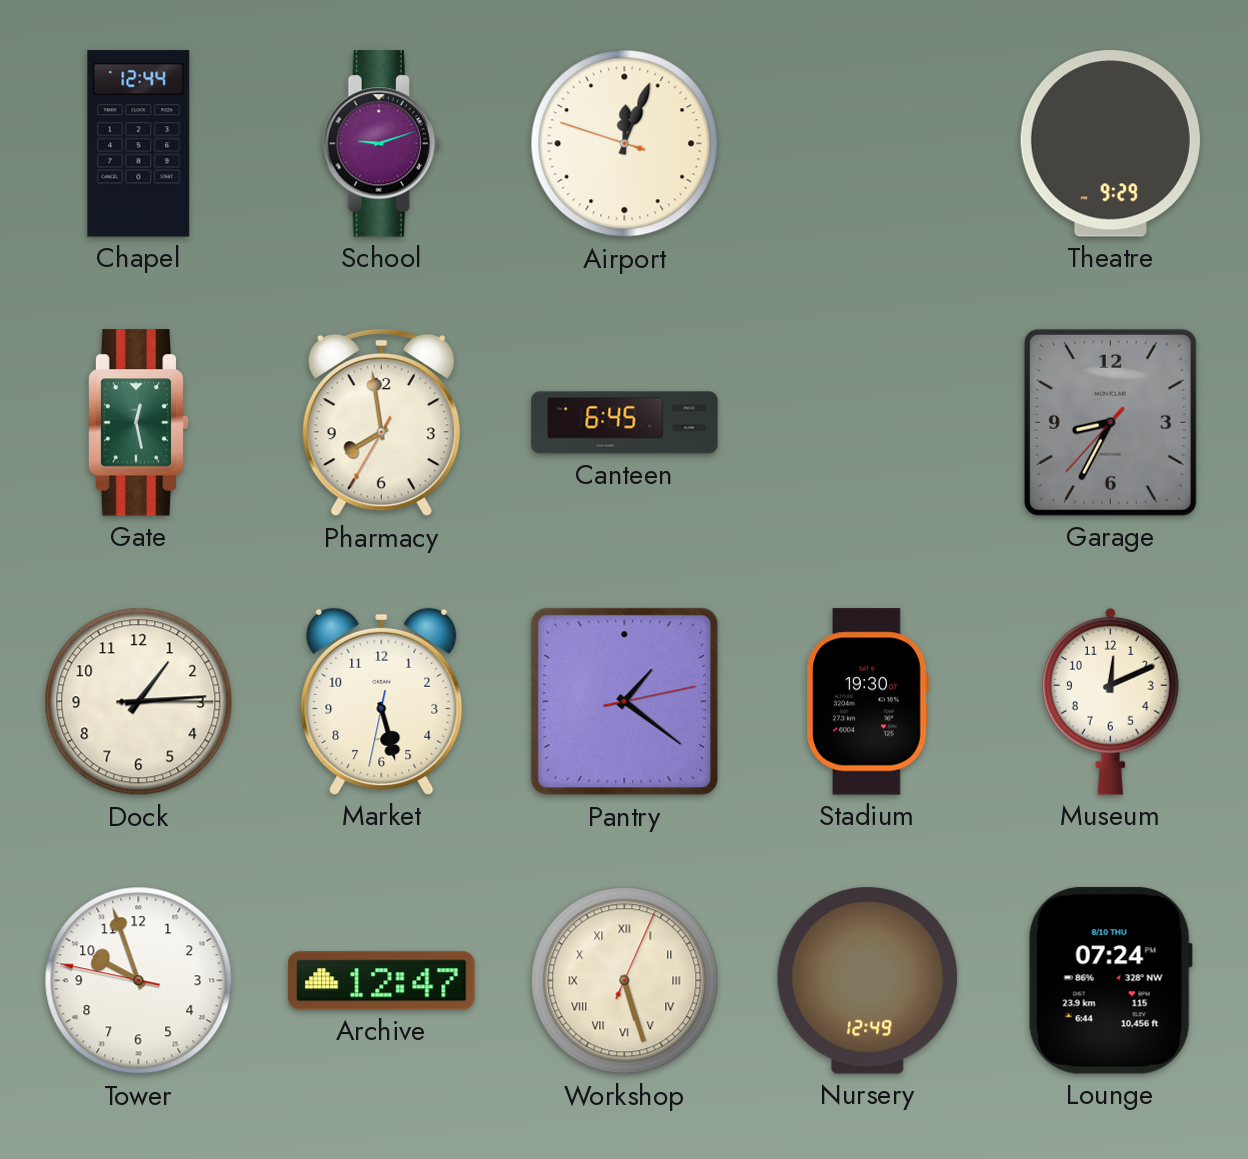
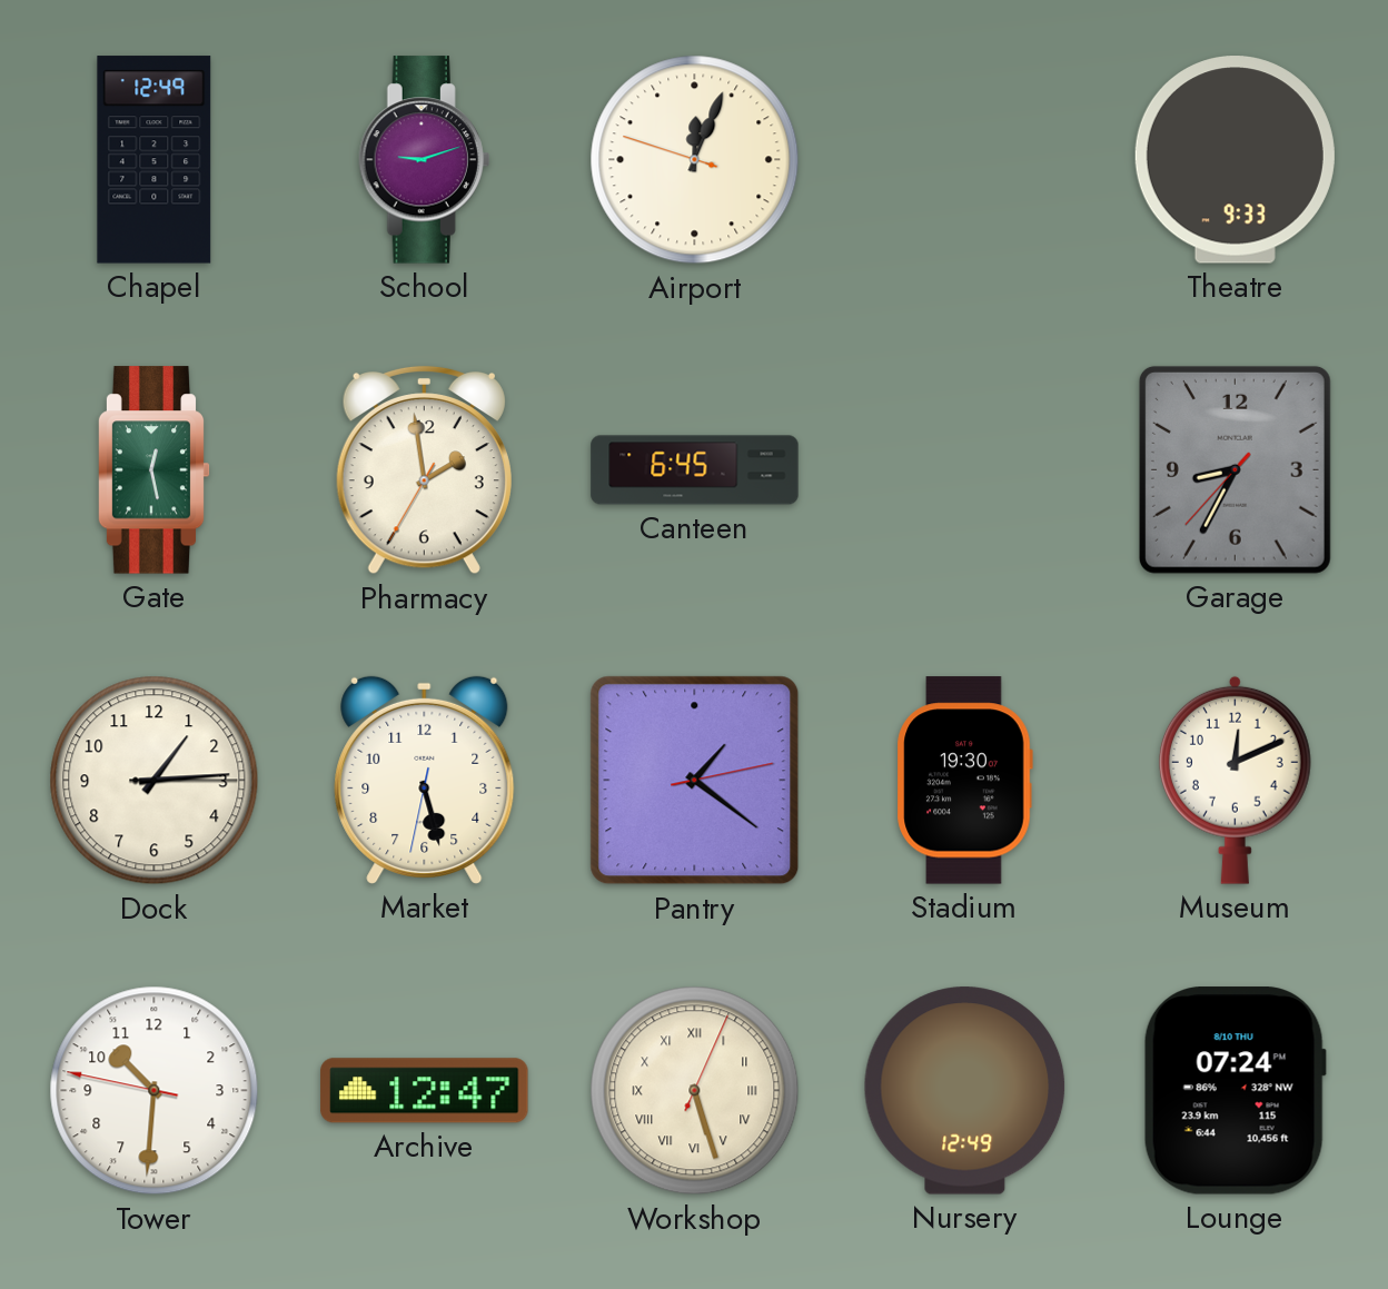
Chapel: 12:44 -> 12:49
Theatre: 9:29 -> 9:33
Pharmacy: 7:58 -> 1:58
Tower: 9:56 -> 10:30
